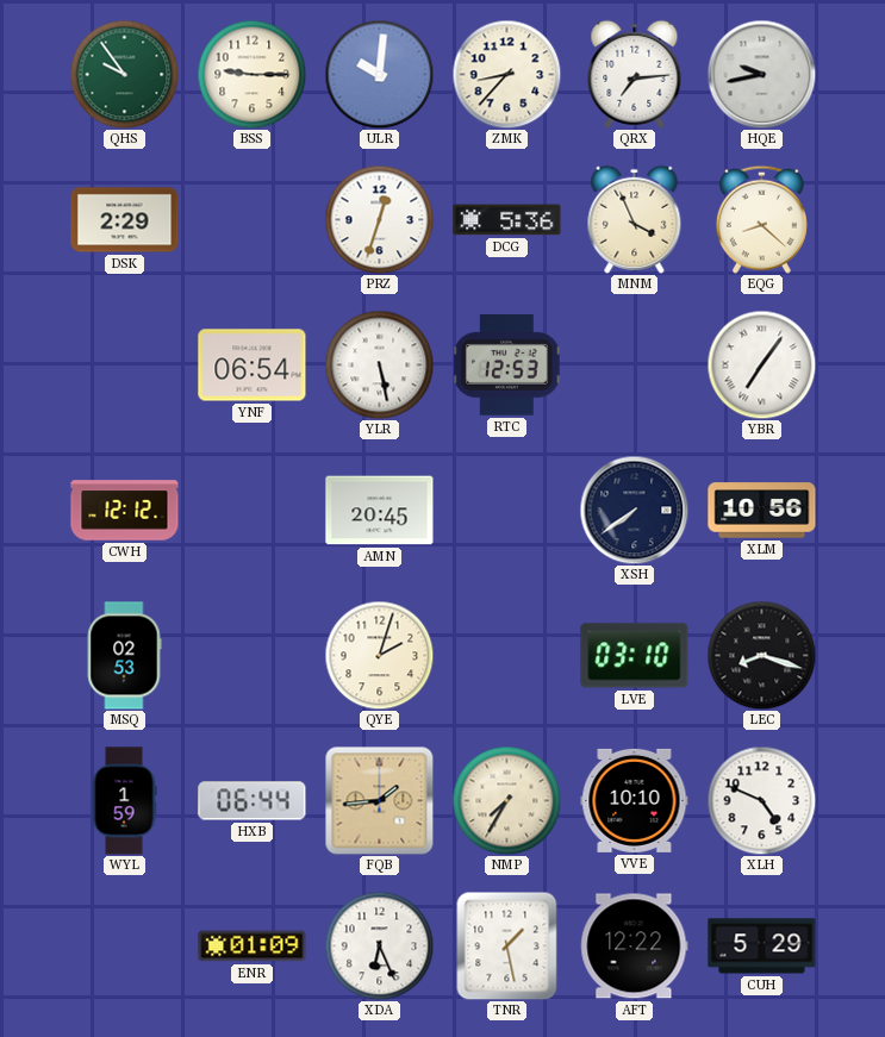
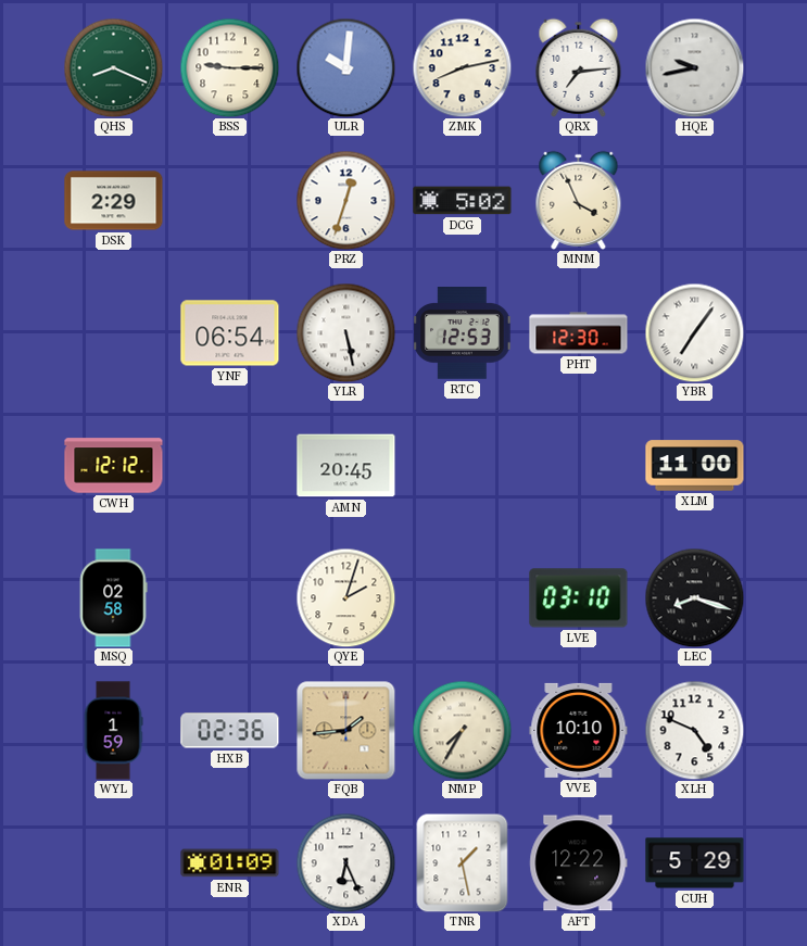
QHS: 9:54 -> 8:19
ZMK: 8:37 -> 8:13
DCG: 5:36 -> 5:02
EQG: 8:22 -> none
PHT: none -> 12:30
XSH: 7:39 -> none
XLM: 10:56 -> 11:00
MSQ: 02:53 -> 02:58
HXB: 06:44 -> 02:36
